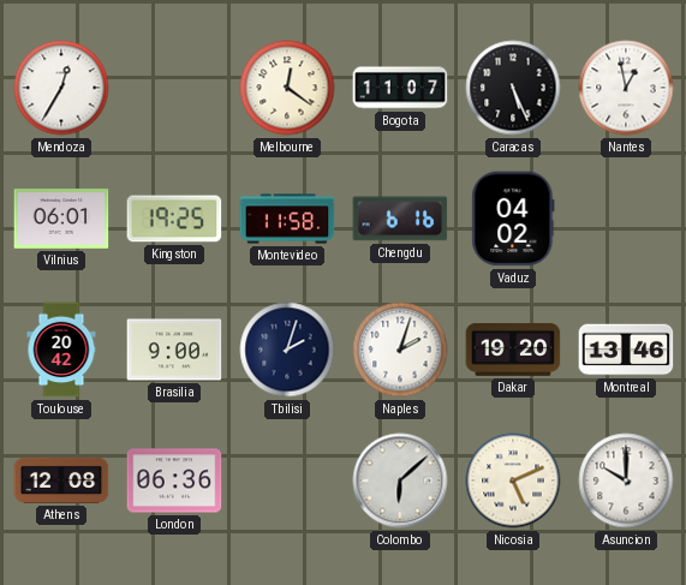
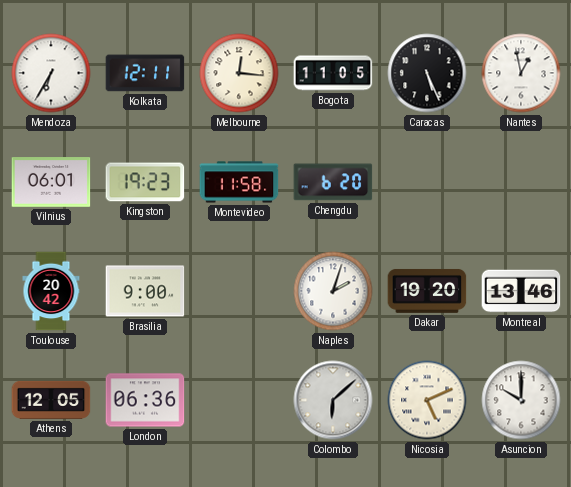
Mendoza: 12:35 -> 6:35
Kolkata: none -> 12:11
Melbourne: 12:21 -> 12:16
Bogota: 11:07 -> 11:05
Kingston: 19:25 -> 19:23
Chengdu: 6:16 -> 6:20
Vaduz: 04:02 -> none
Tbilisi: 2:03 -> none
Athens: 12:08 -> 12:05
